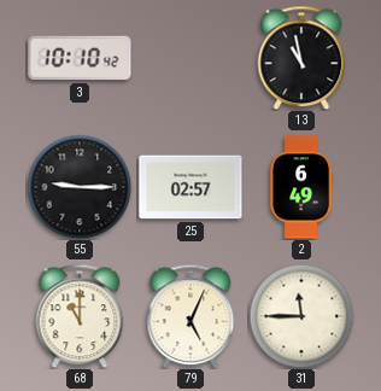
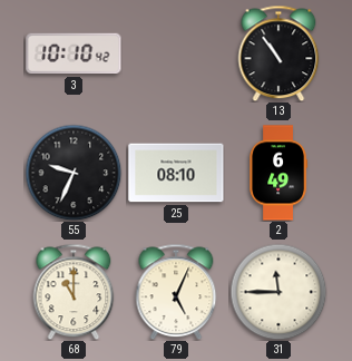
13: 10:58 -> 10:54
55: 9:15 -> 9:34
25: 02:57 -> 08:10
